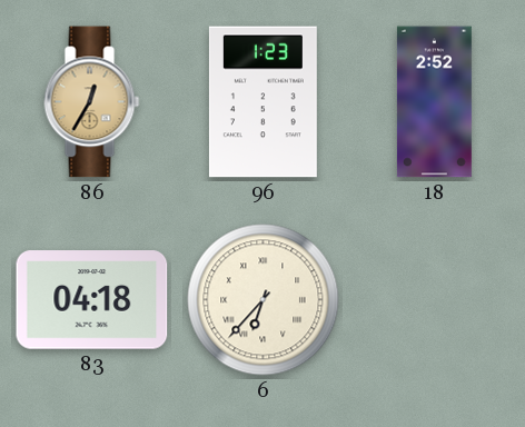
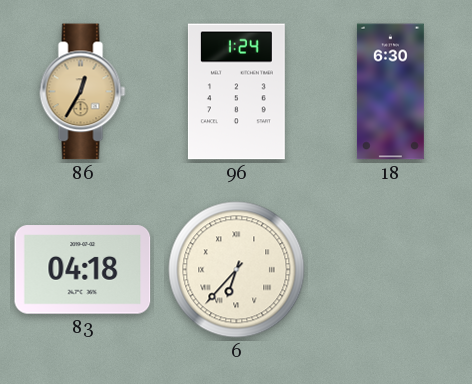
96: 1:23 -> 1:24
18: 2:52 -> 6:30
